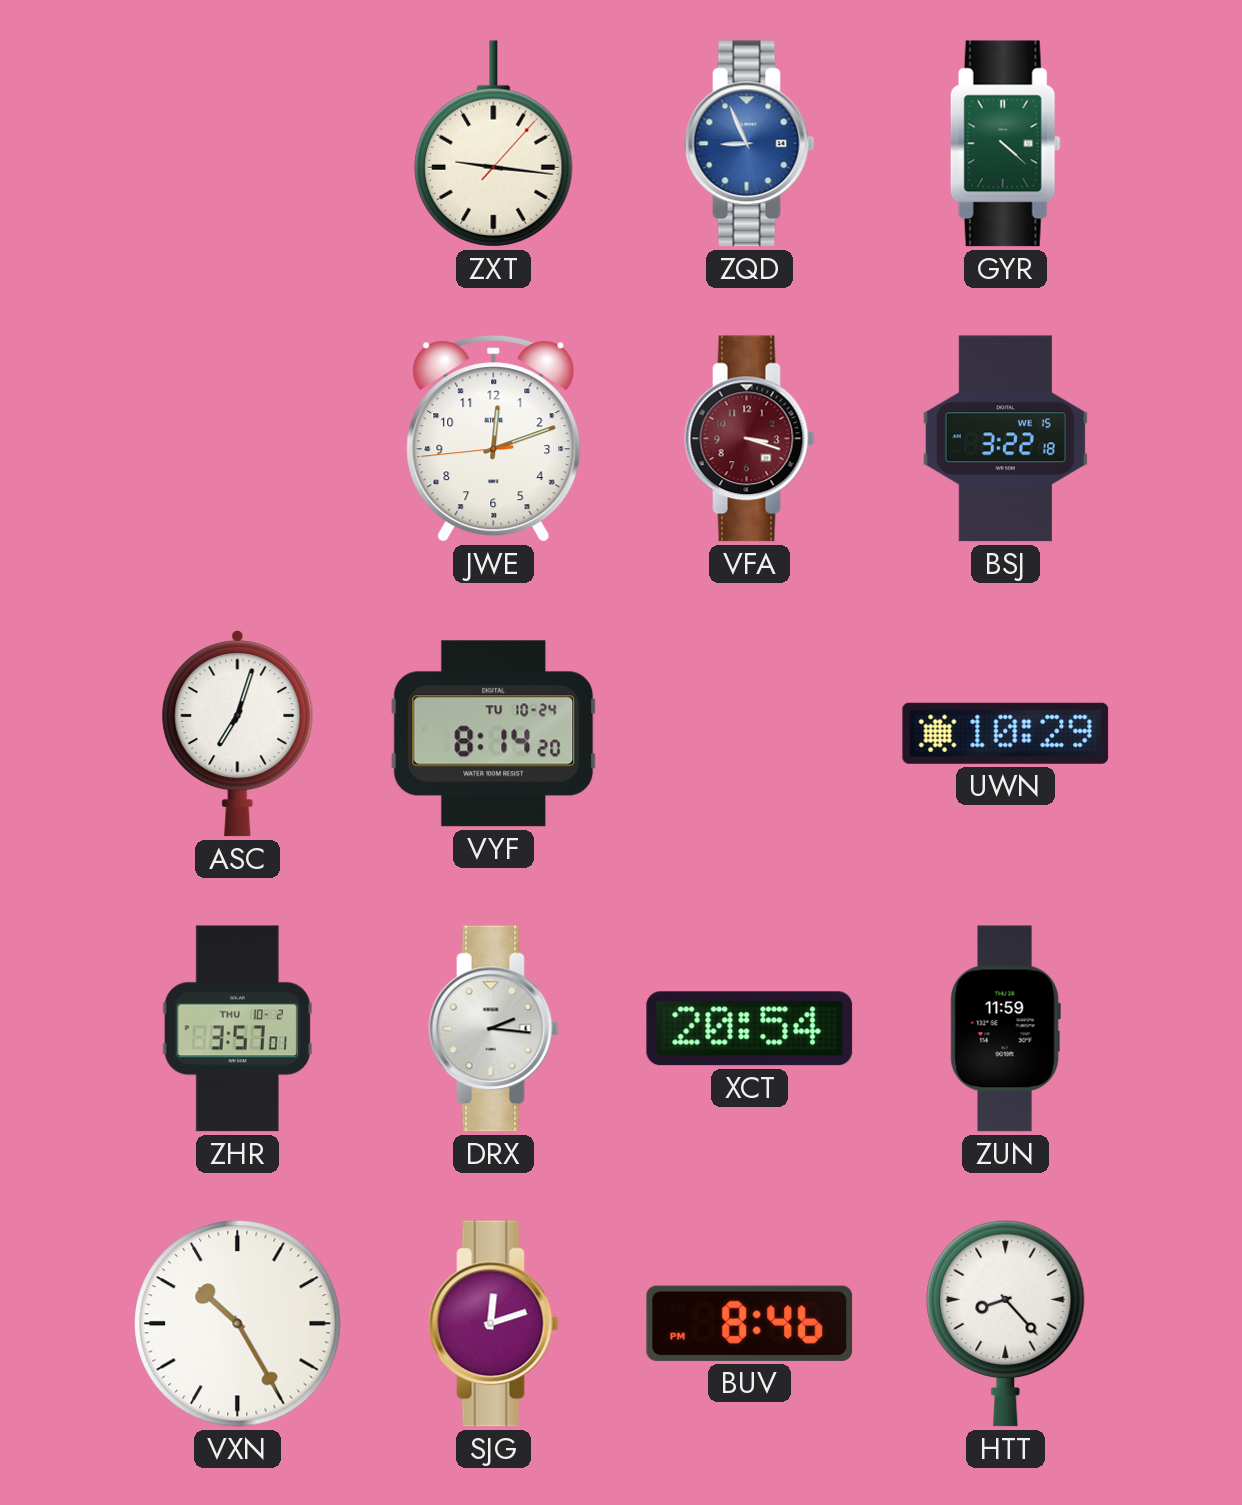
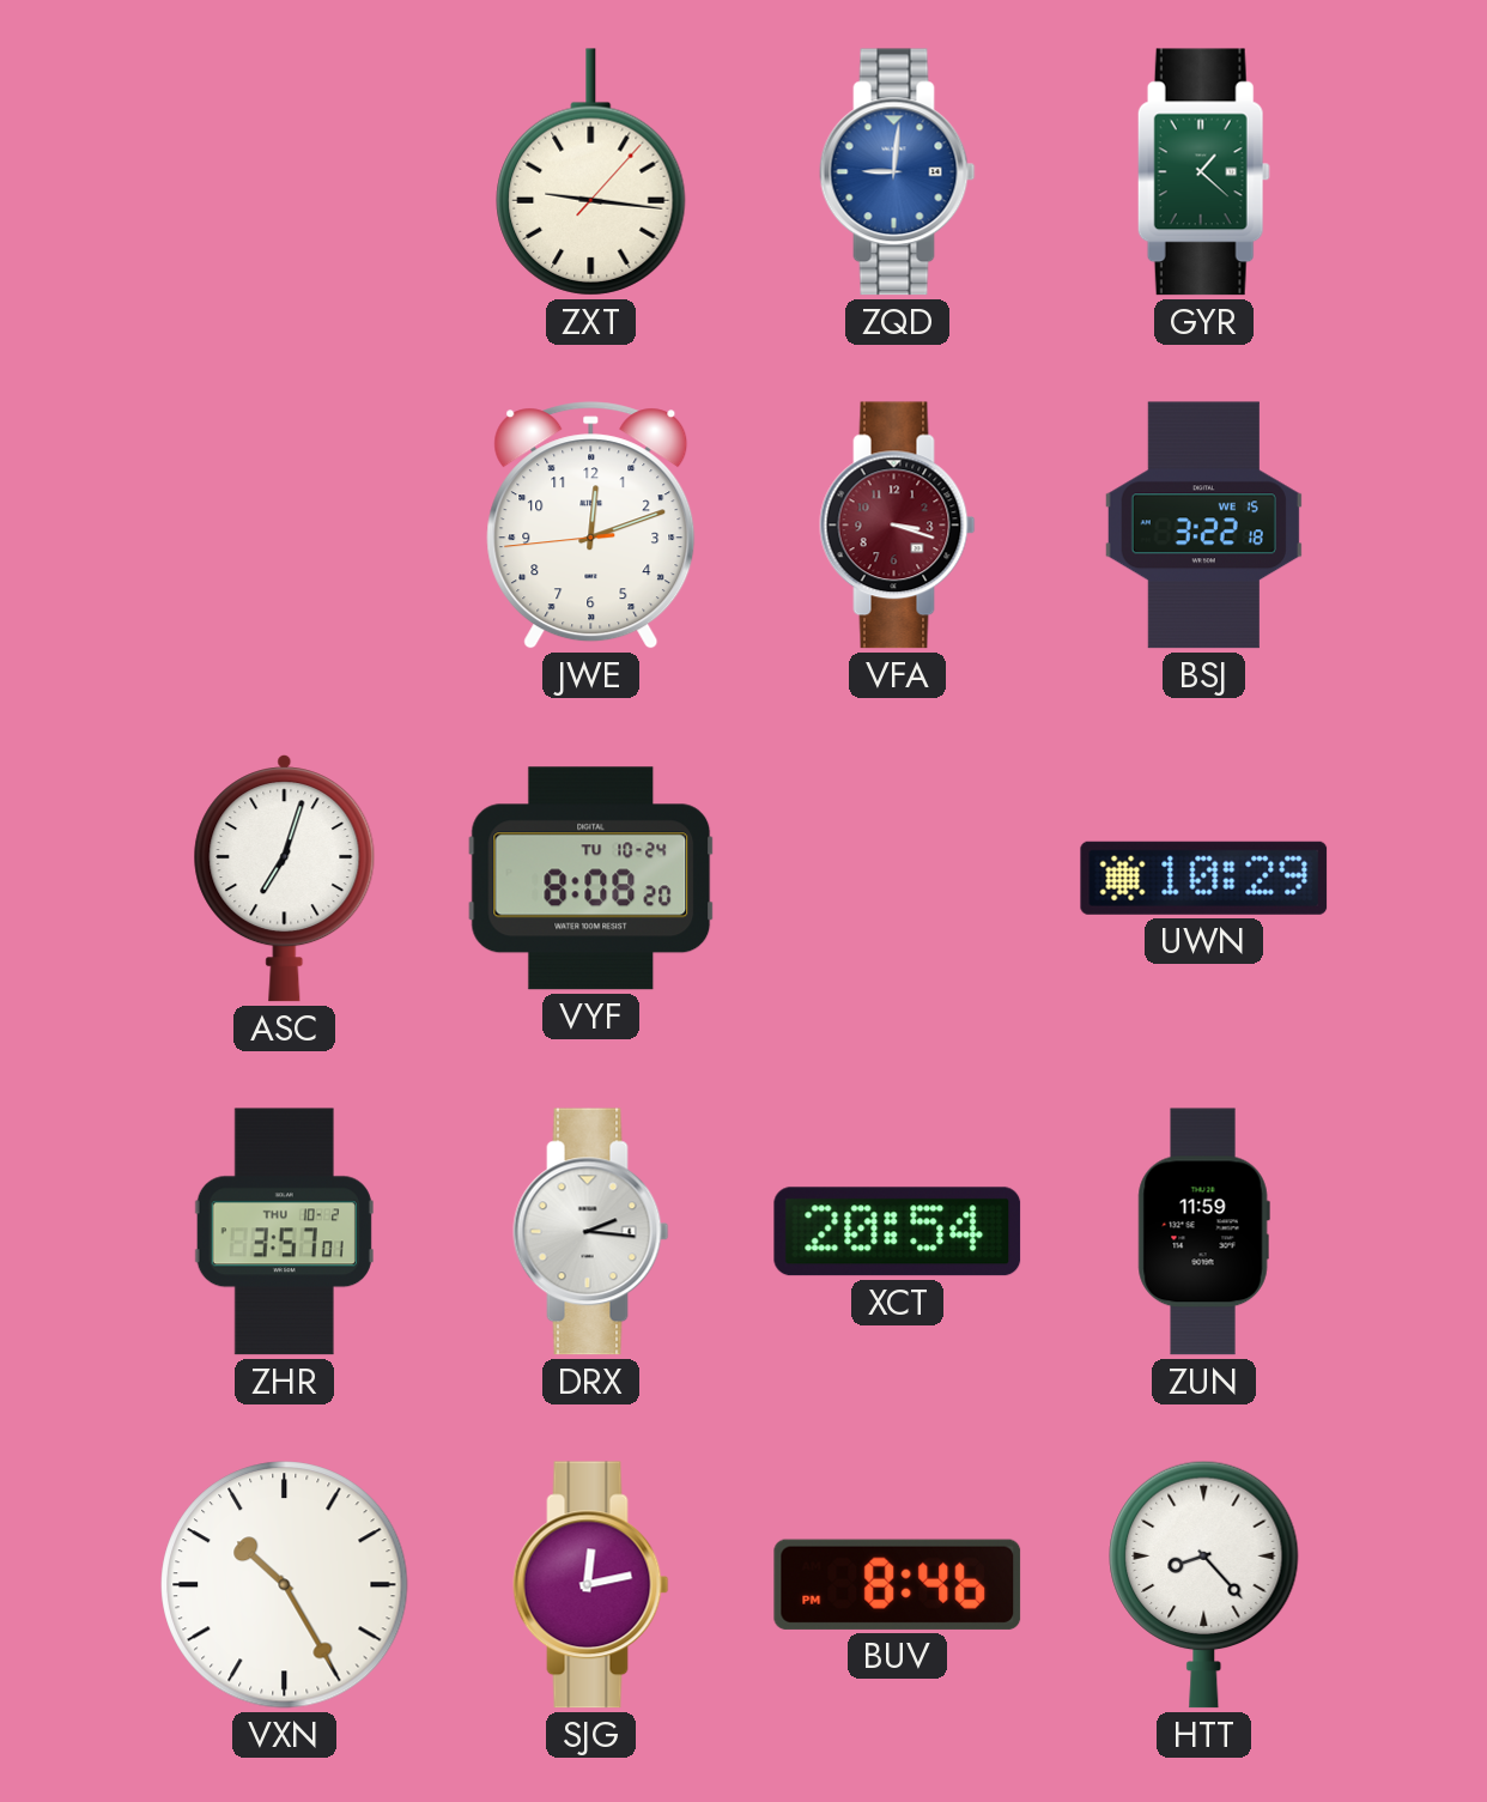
ZQD: 8:56 -> 9:01
GYR: 4:22 -> 1:22
VYF: 8:14 -> 8:08
SJG: 12:12 -> 12:13
